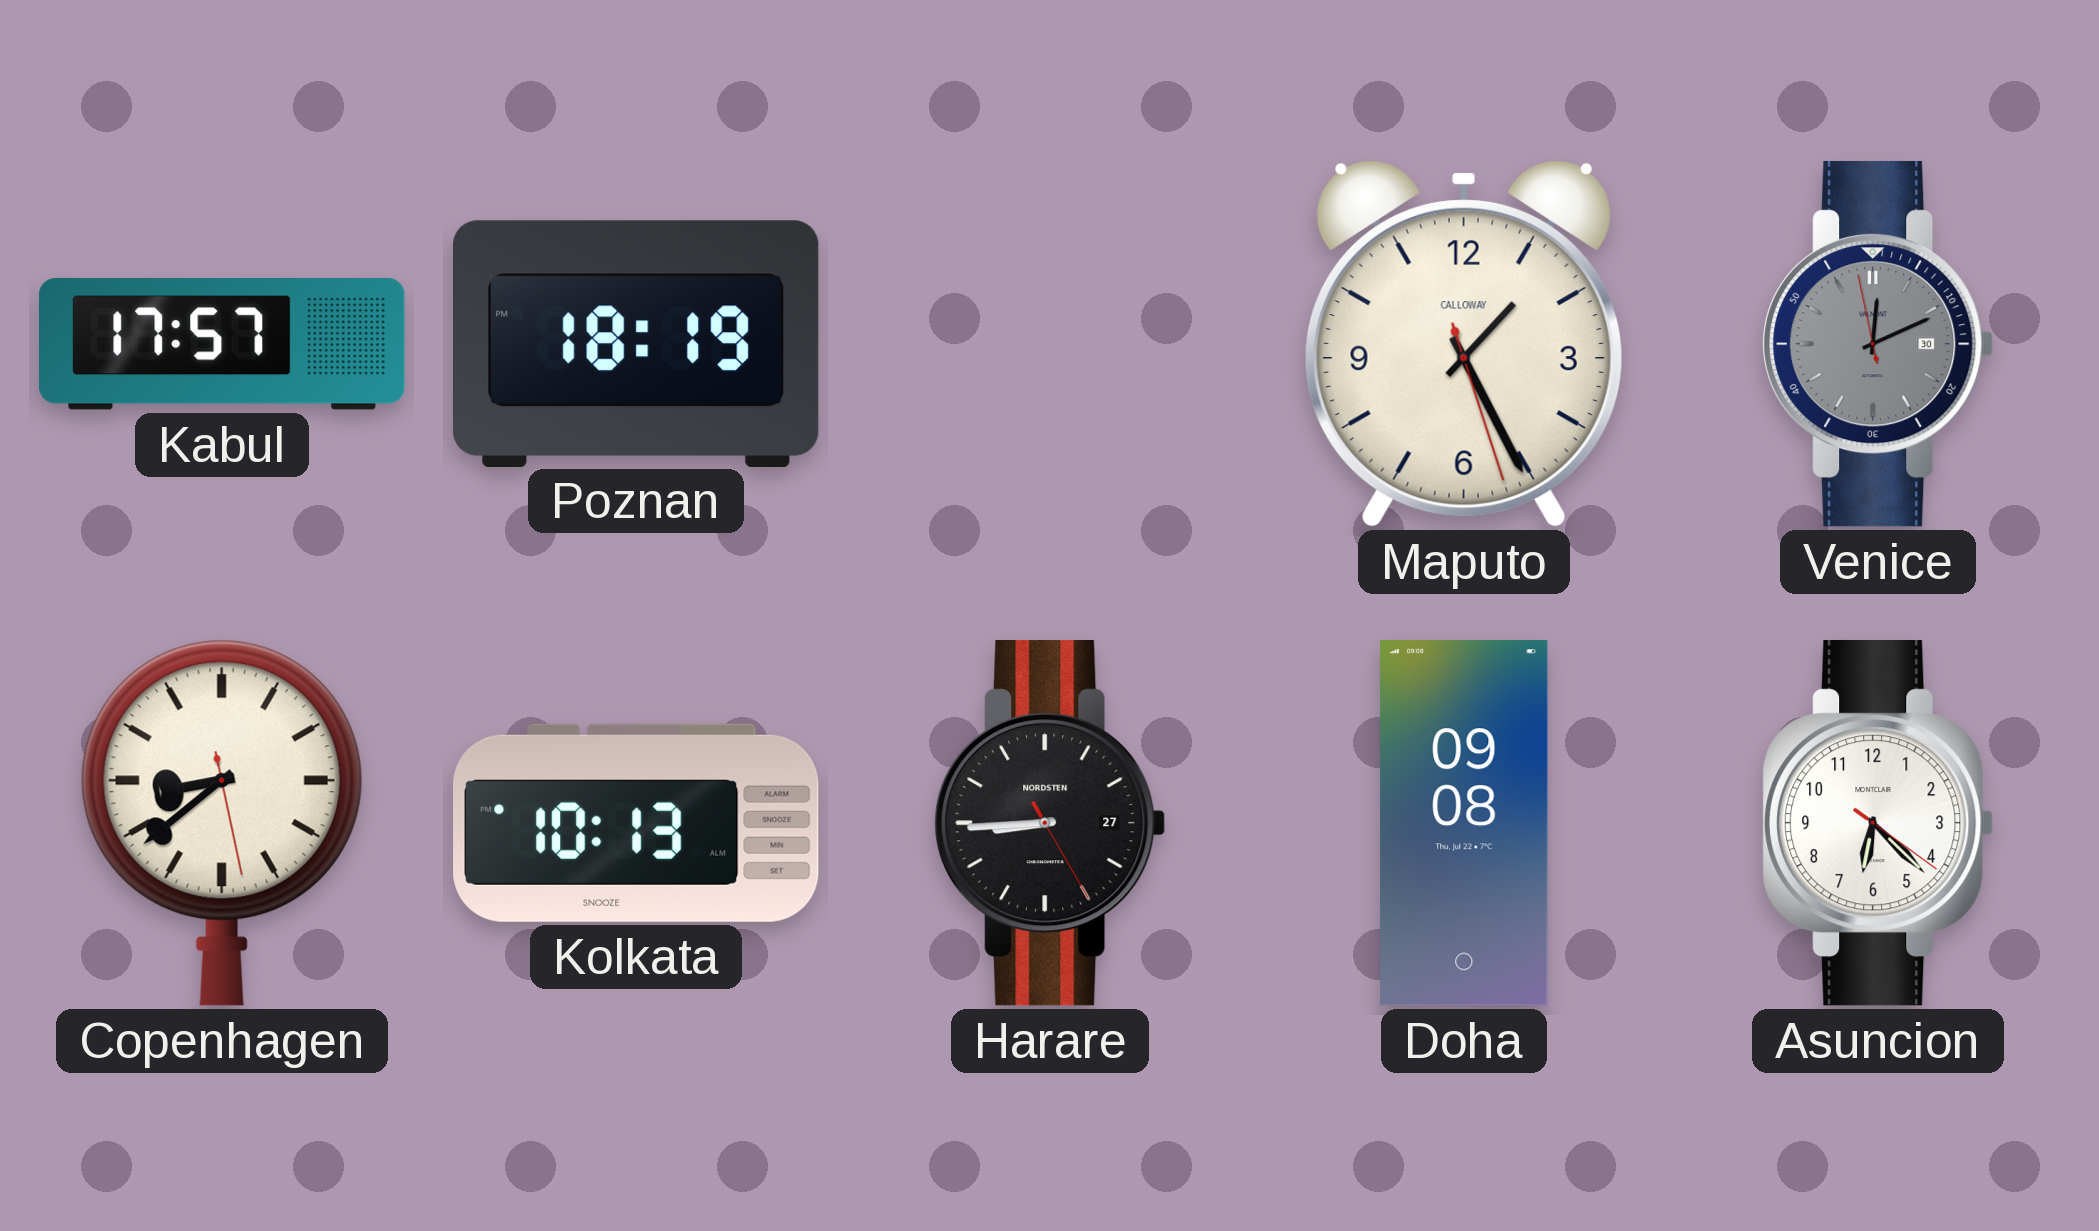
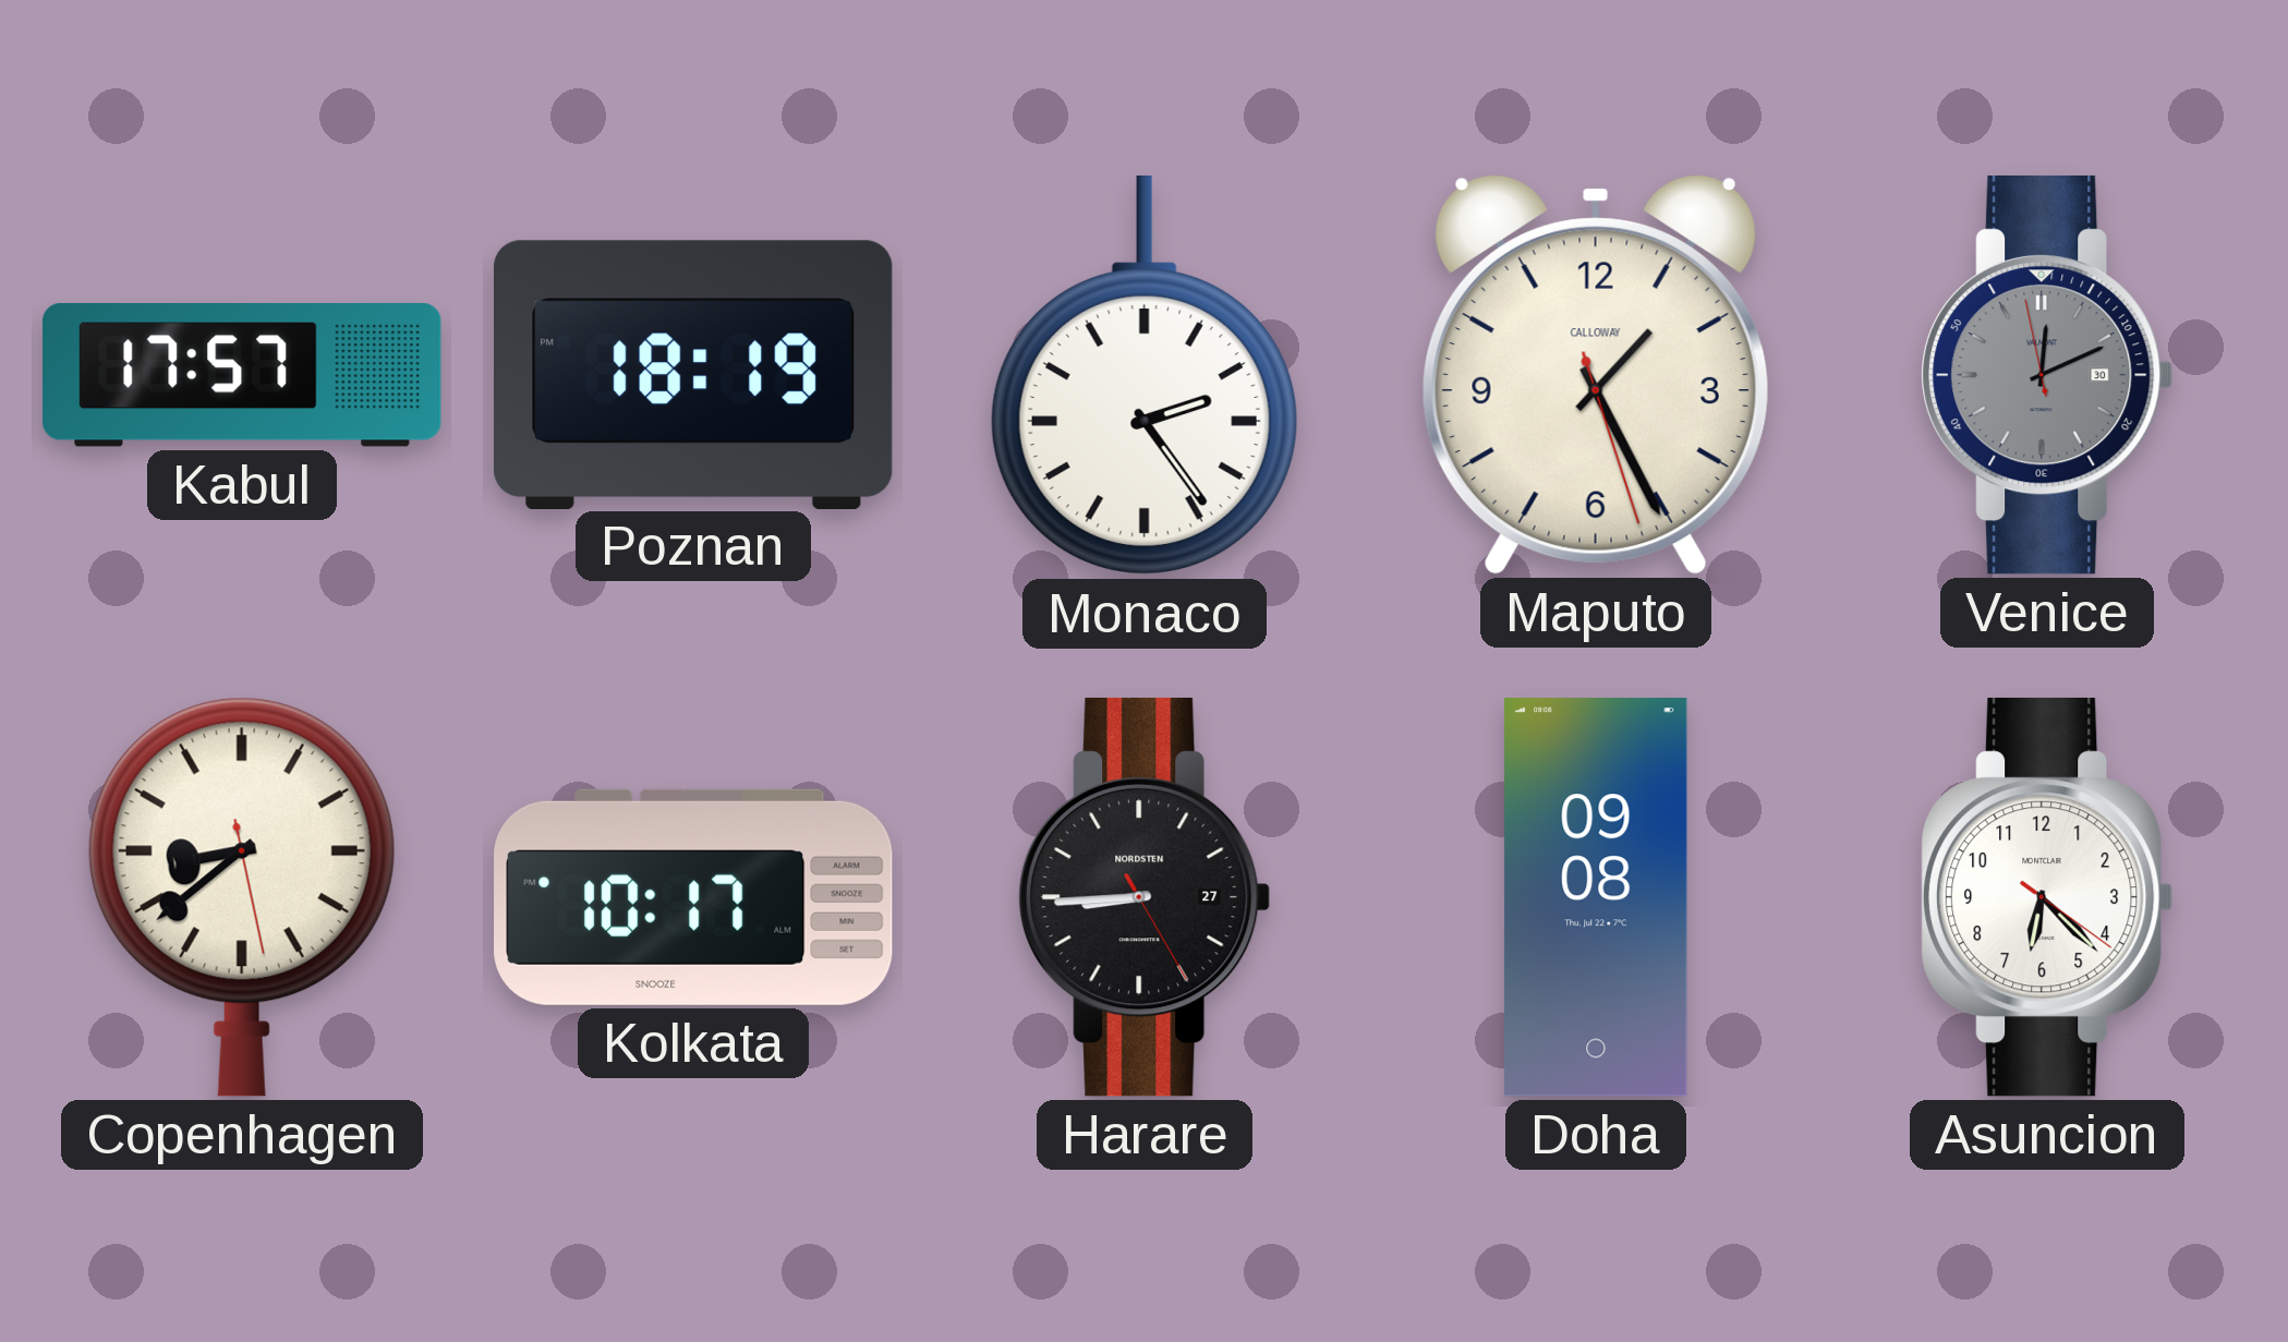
Monaco: none -> 2:24
Kolkata: 10:13 -> 10:17
